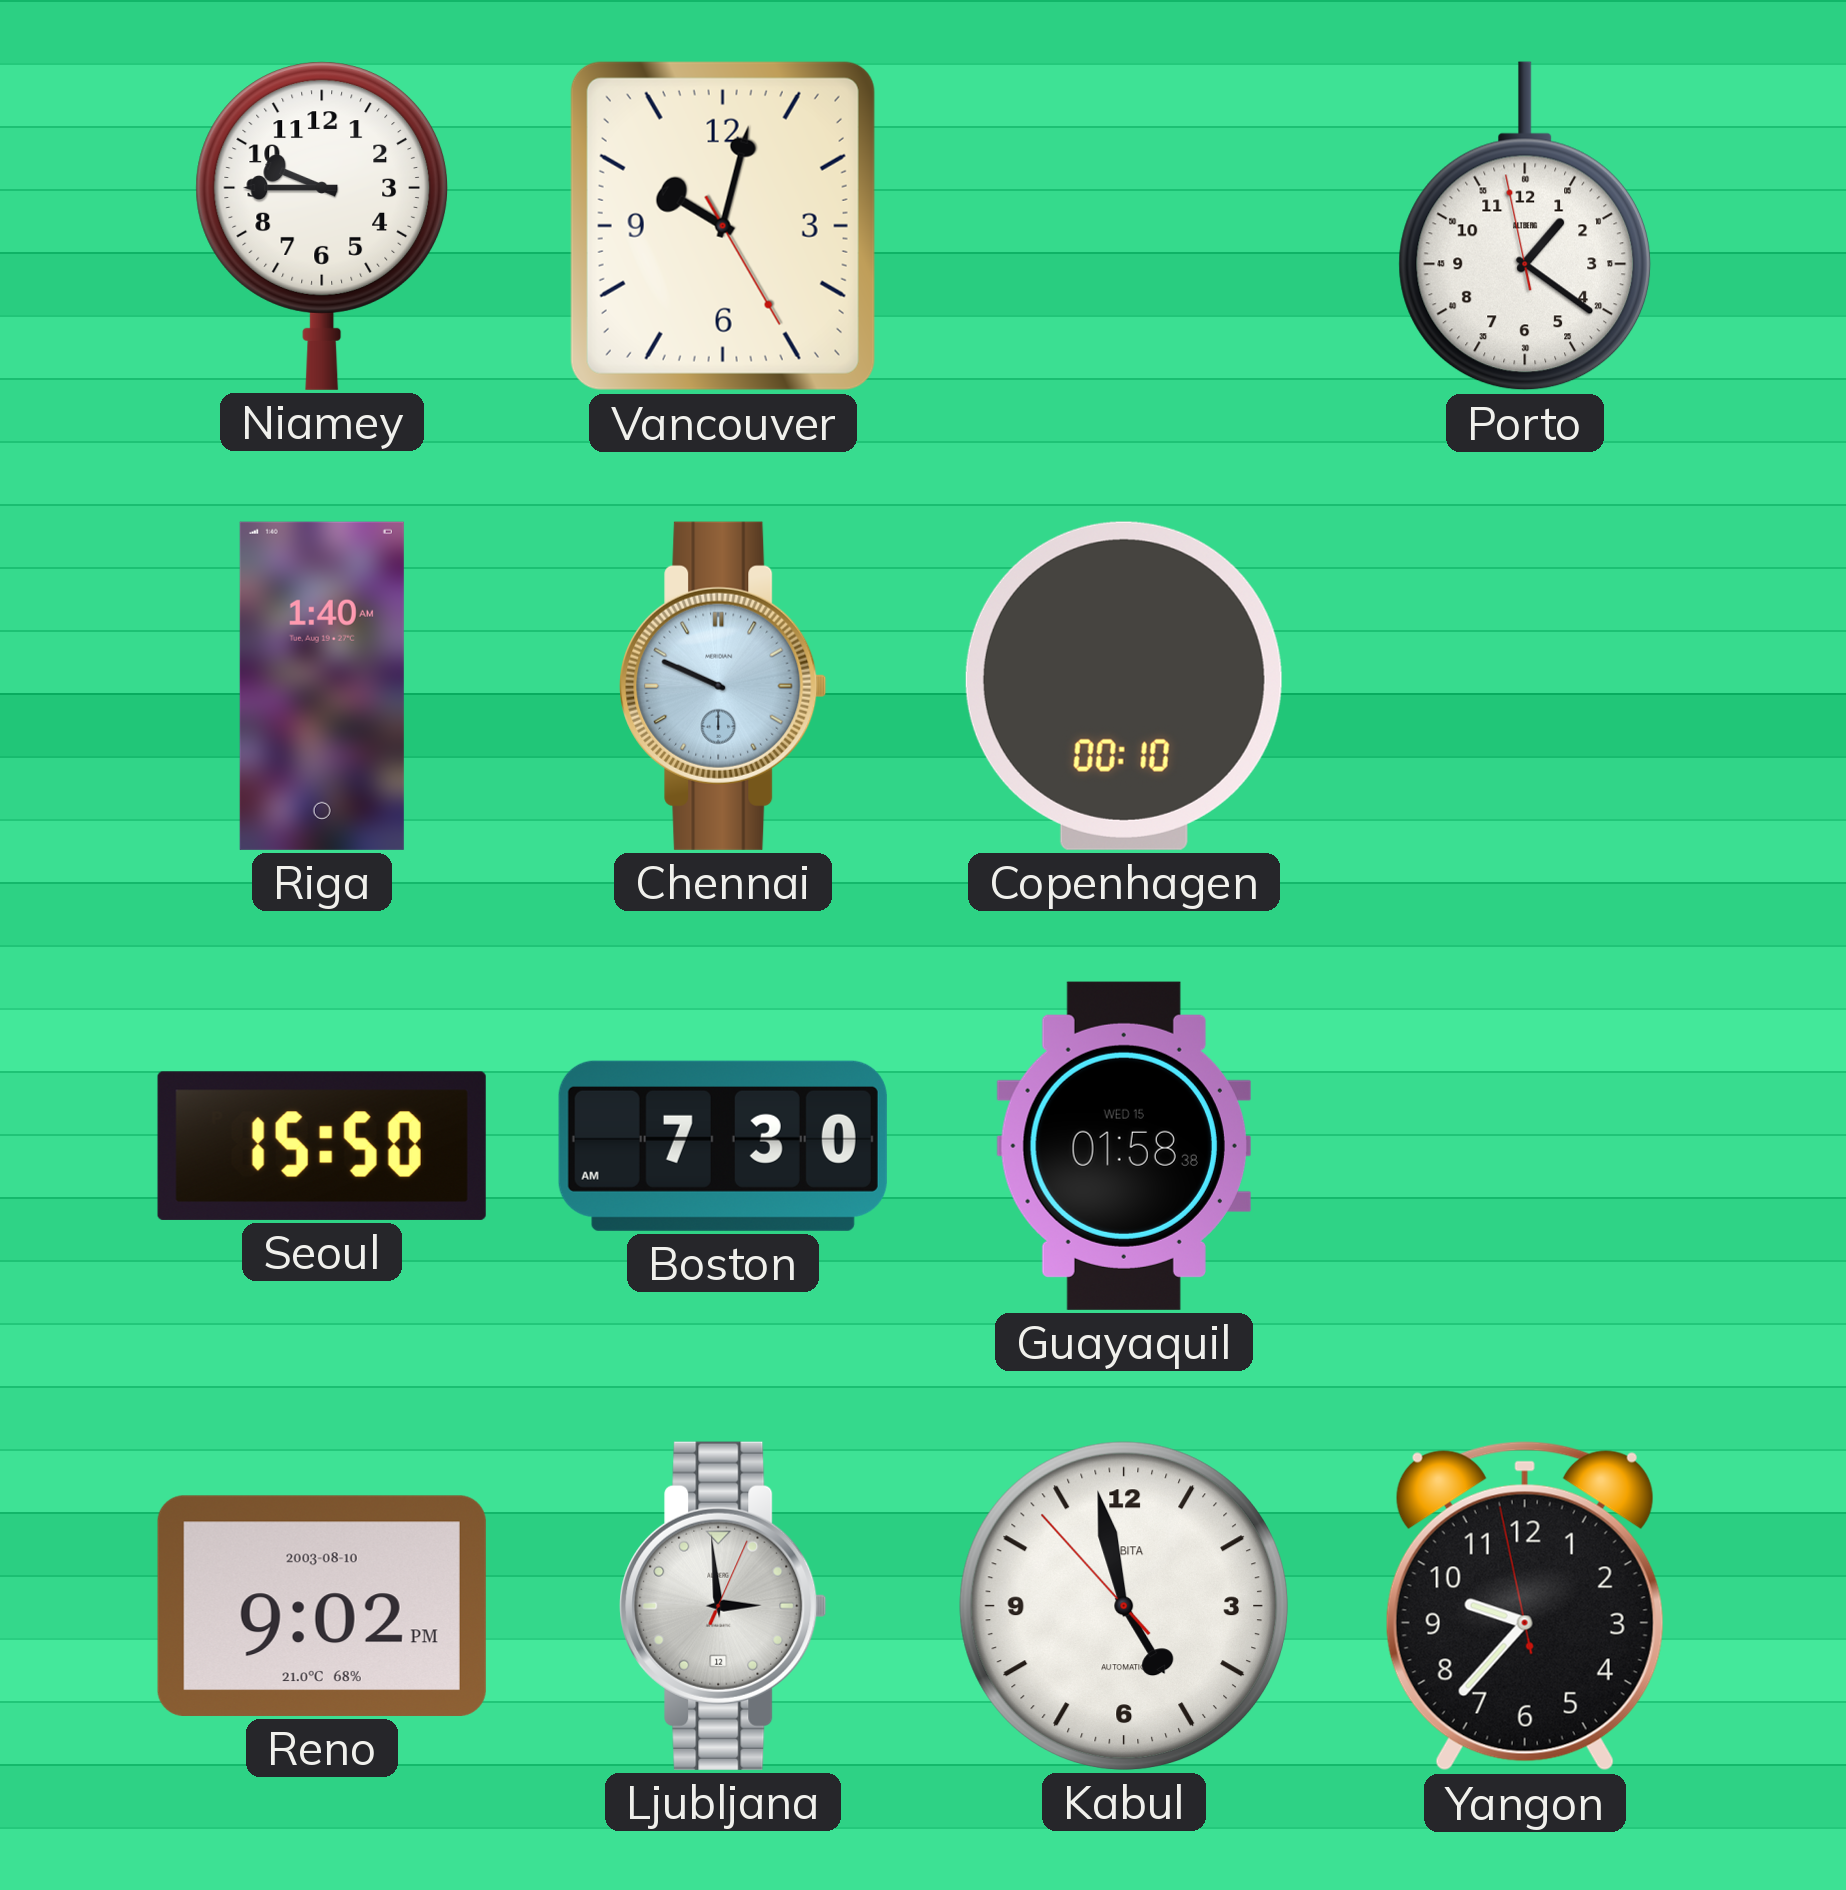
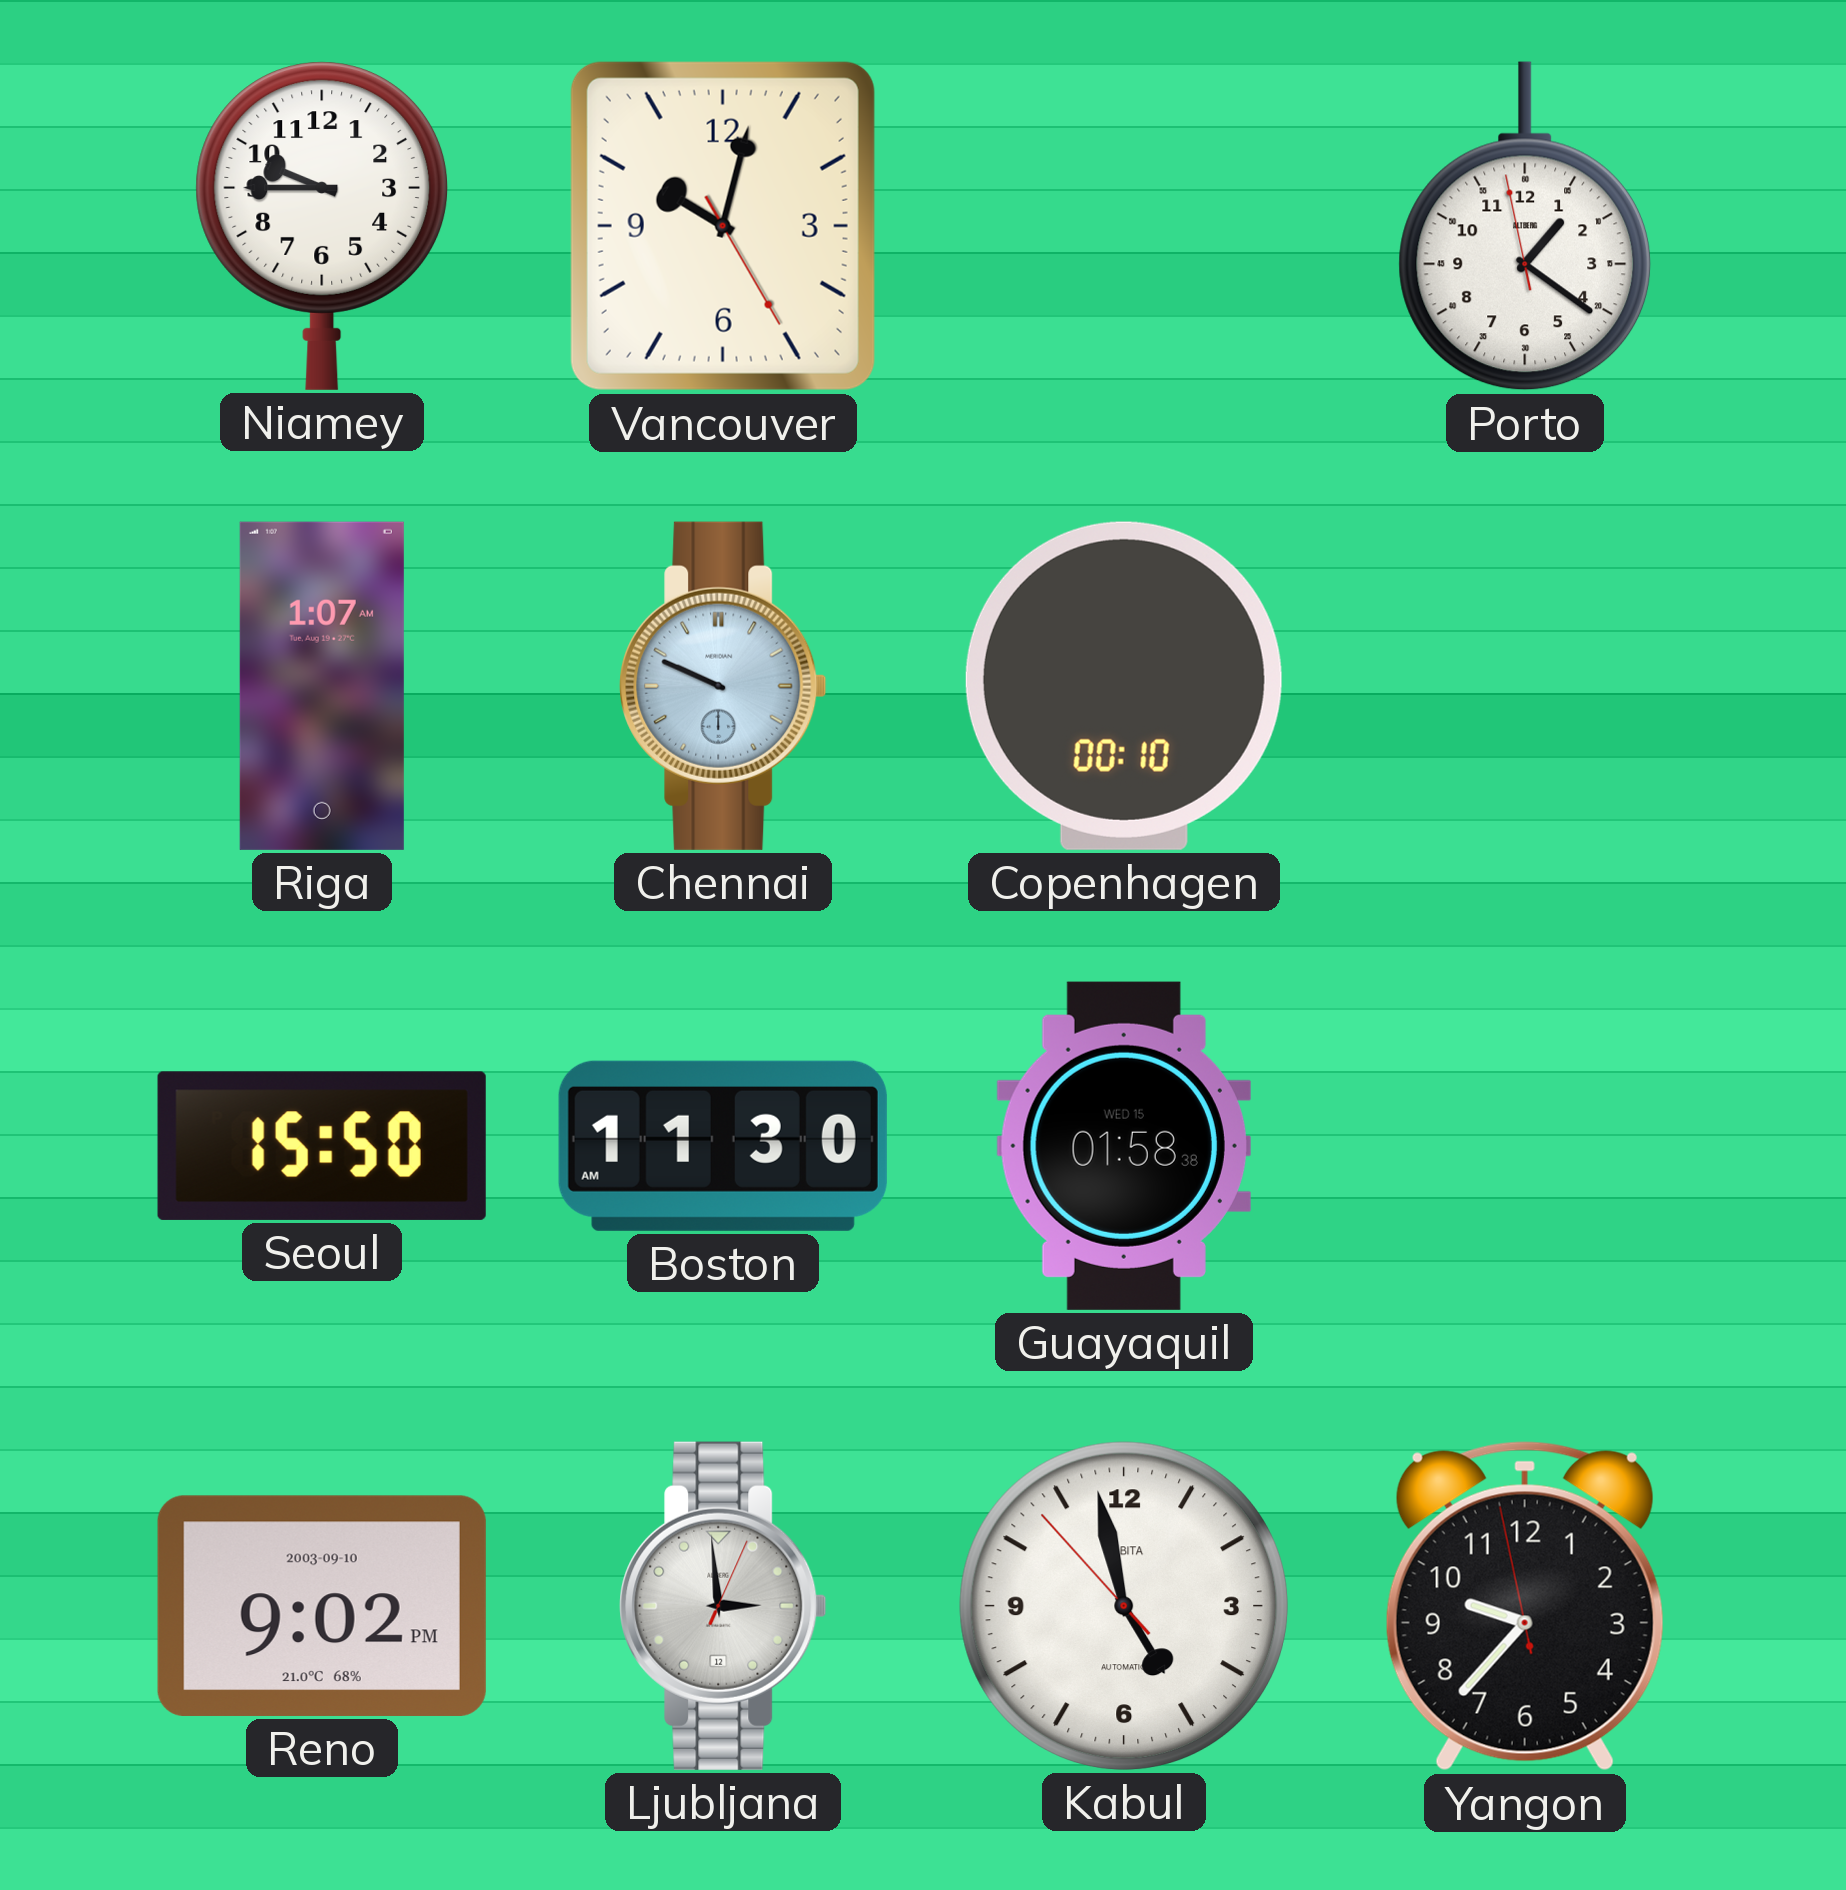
Riga: 1:40 -> 1:07
Boston: 7:30 -> 11:30
Reno date: 2003-08-10 -> 2003-09-10
